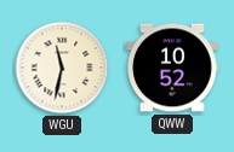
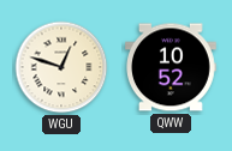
WGU: 11:32 -> 12:48
